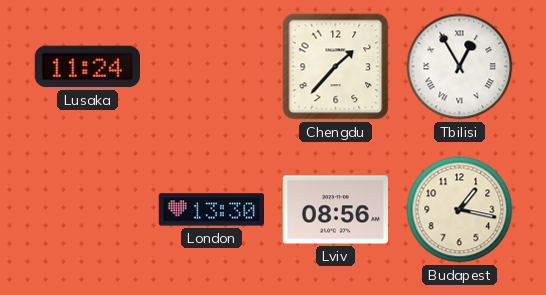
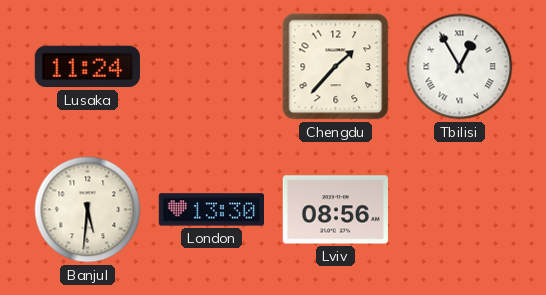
Banjul: none -> 5:31
Budapest: 1:17 -> none
